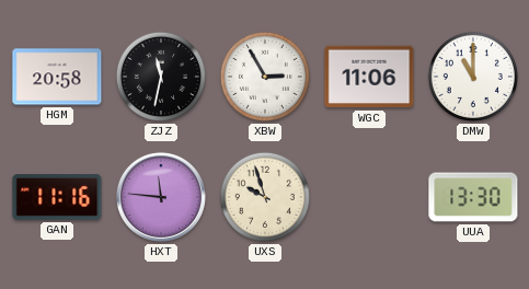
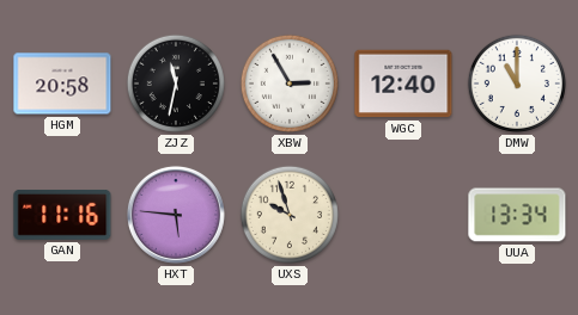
WGC: 11:06 -> 12:40
HXT: 11:46 -> 5:46
UUA: 13:30 -> 13:34
